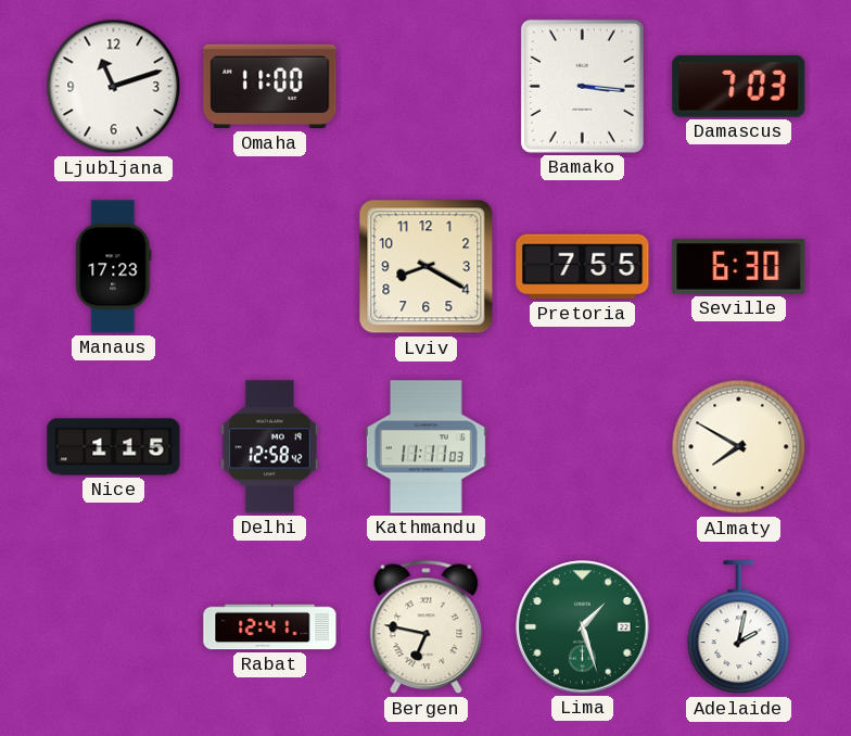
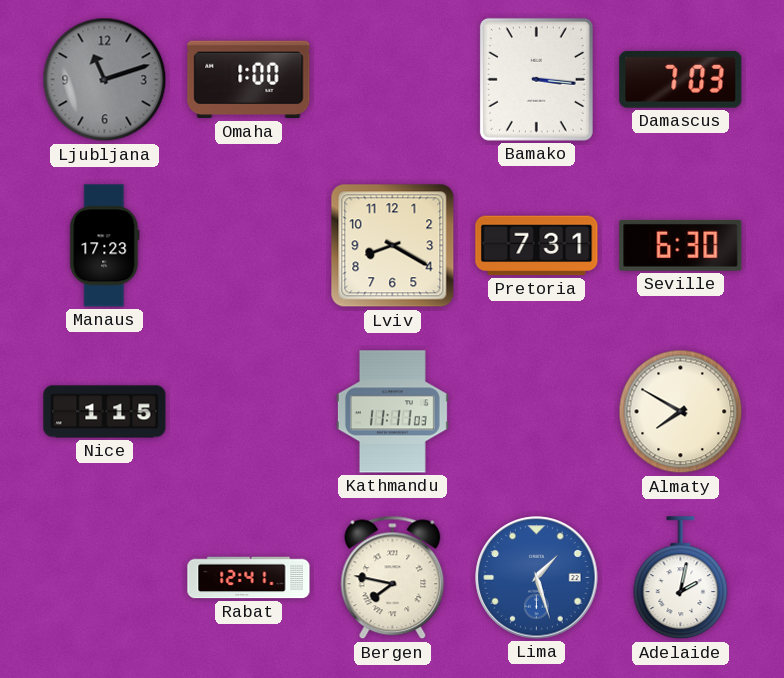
Ljubljana dial: white -> grey
Omaha: 11:00 -> 1:00
Pretoria: 7:55 -> 7:31
Delhi: 12:58 -> none
Bergen: 6:47 -> 7:47
Lima dial: green -> blue
